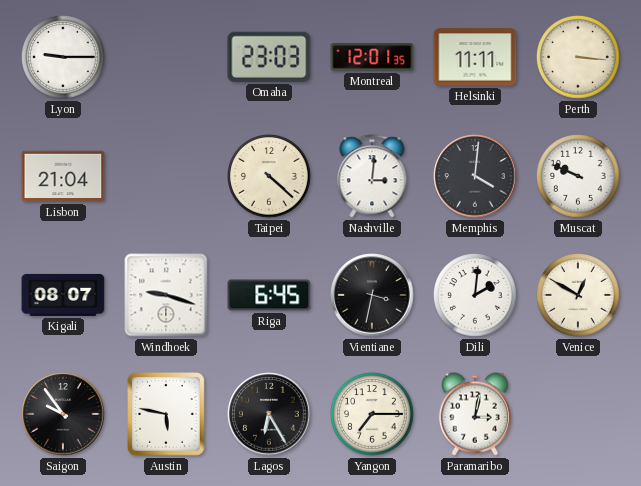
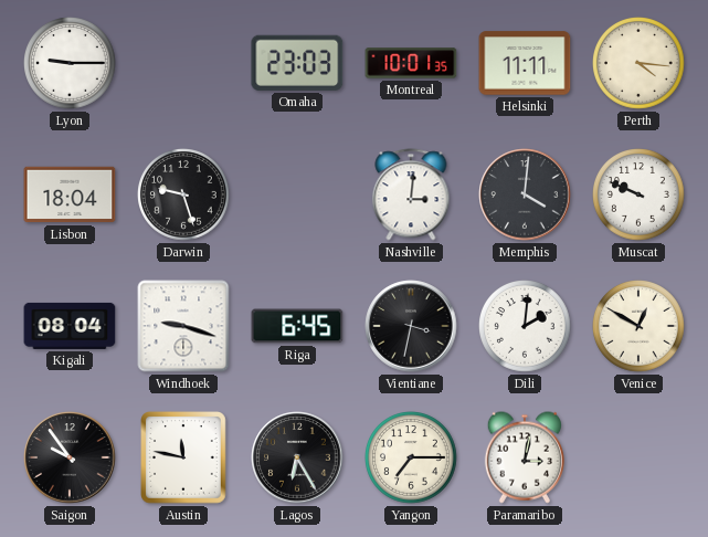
Montreal: 12:01 -> 10:01
Perth: 3:16 -> 4:16
Lisbon: 21:04 -> 18:04
Darwin: none -> 9:27
Taipei: 4:22 -> none
Kigali: 08:07 -> 08:04
Austin: 5:47 -> 11:47
